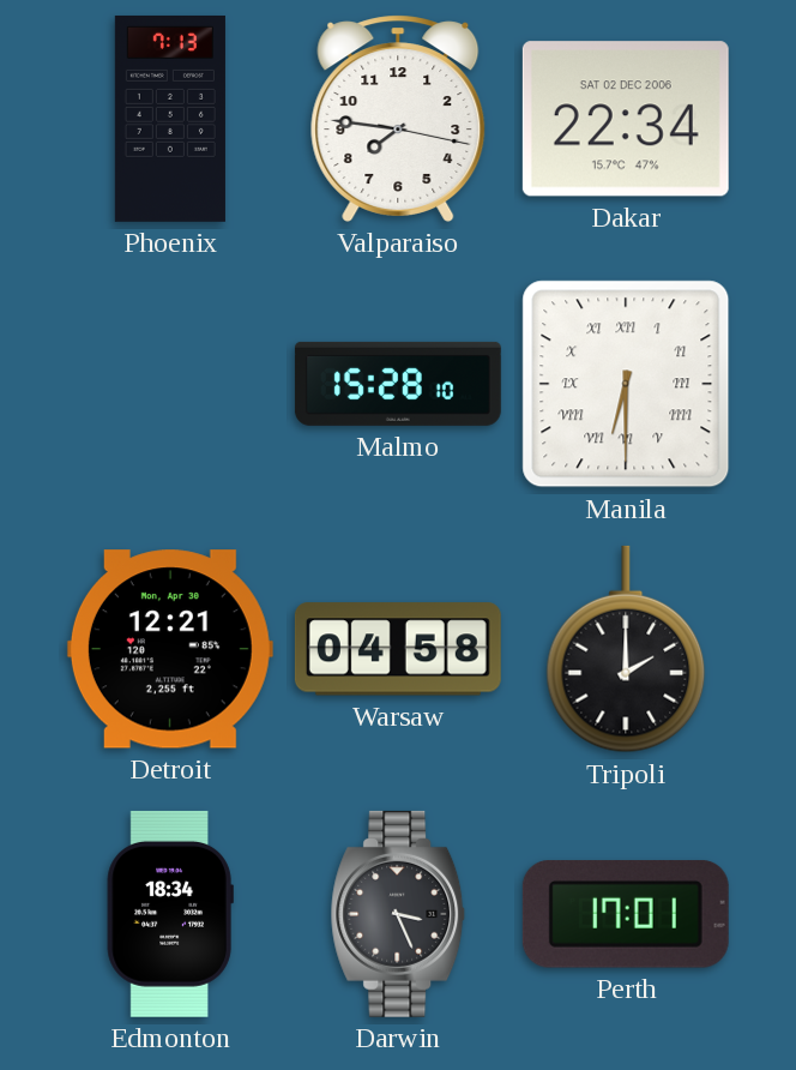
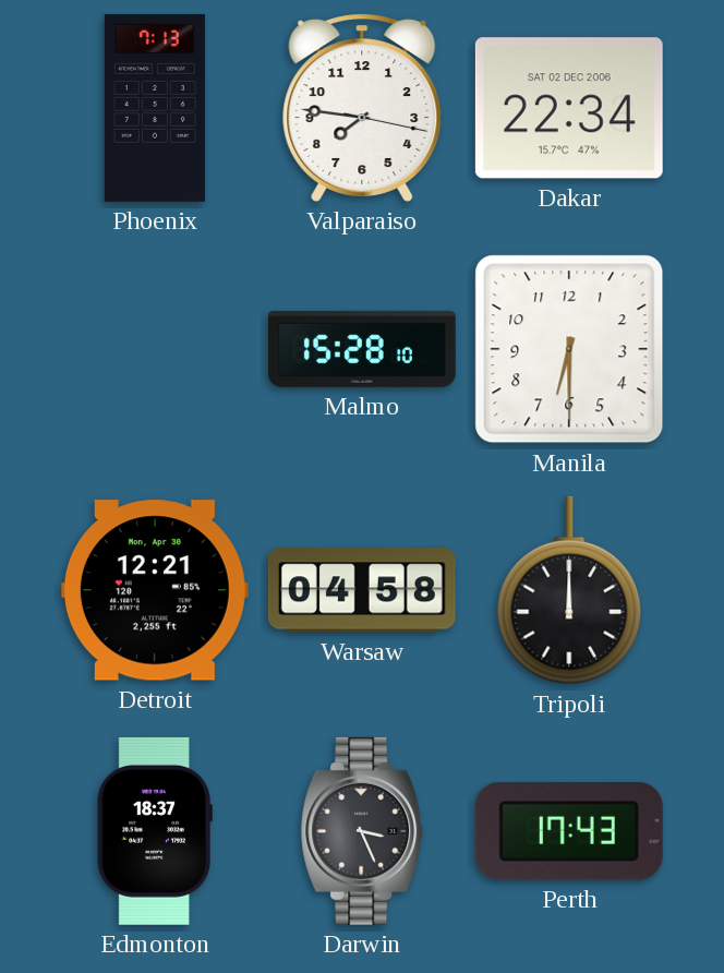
Manila numerals: Roman -> Arabic
Tripoli: 2:00 -> 12:00
Edmonton: 18:34 -> 18:37
Perth: 17:01 -> 17:43
